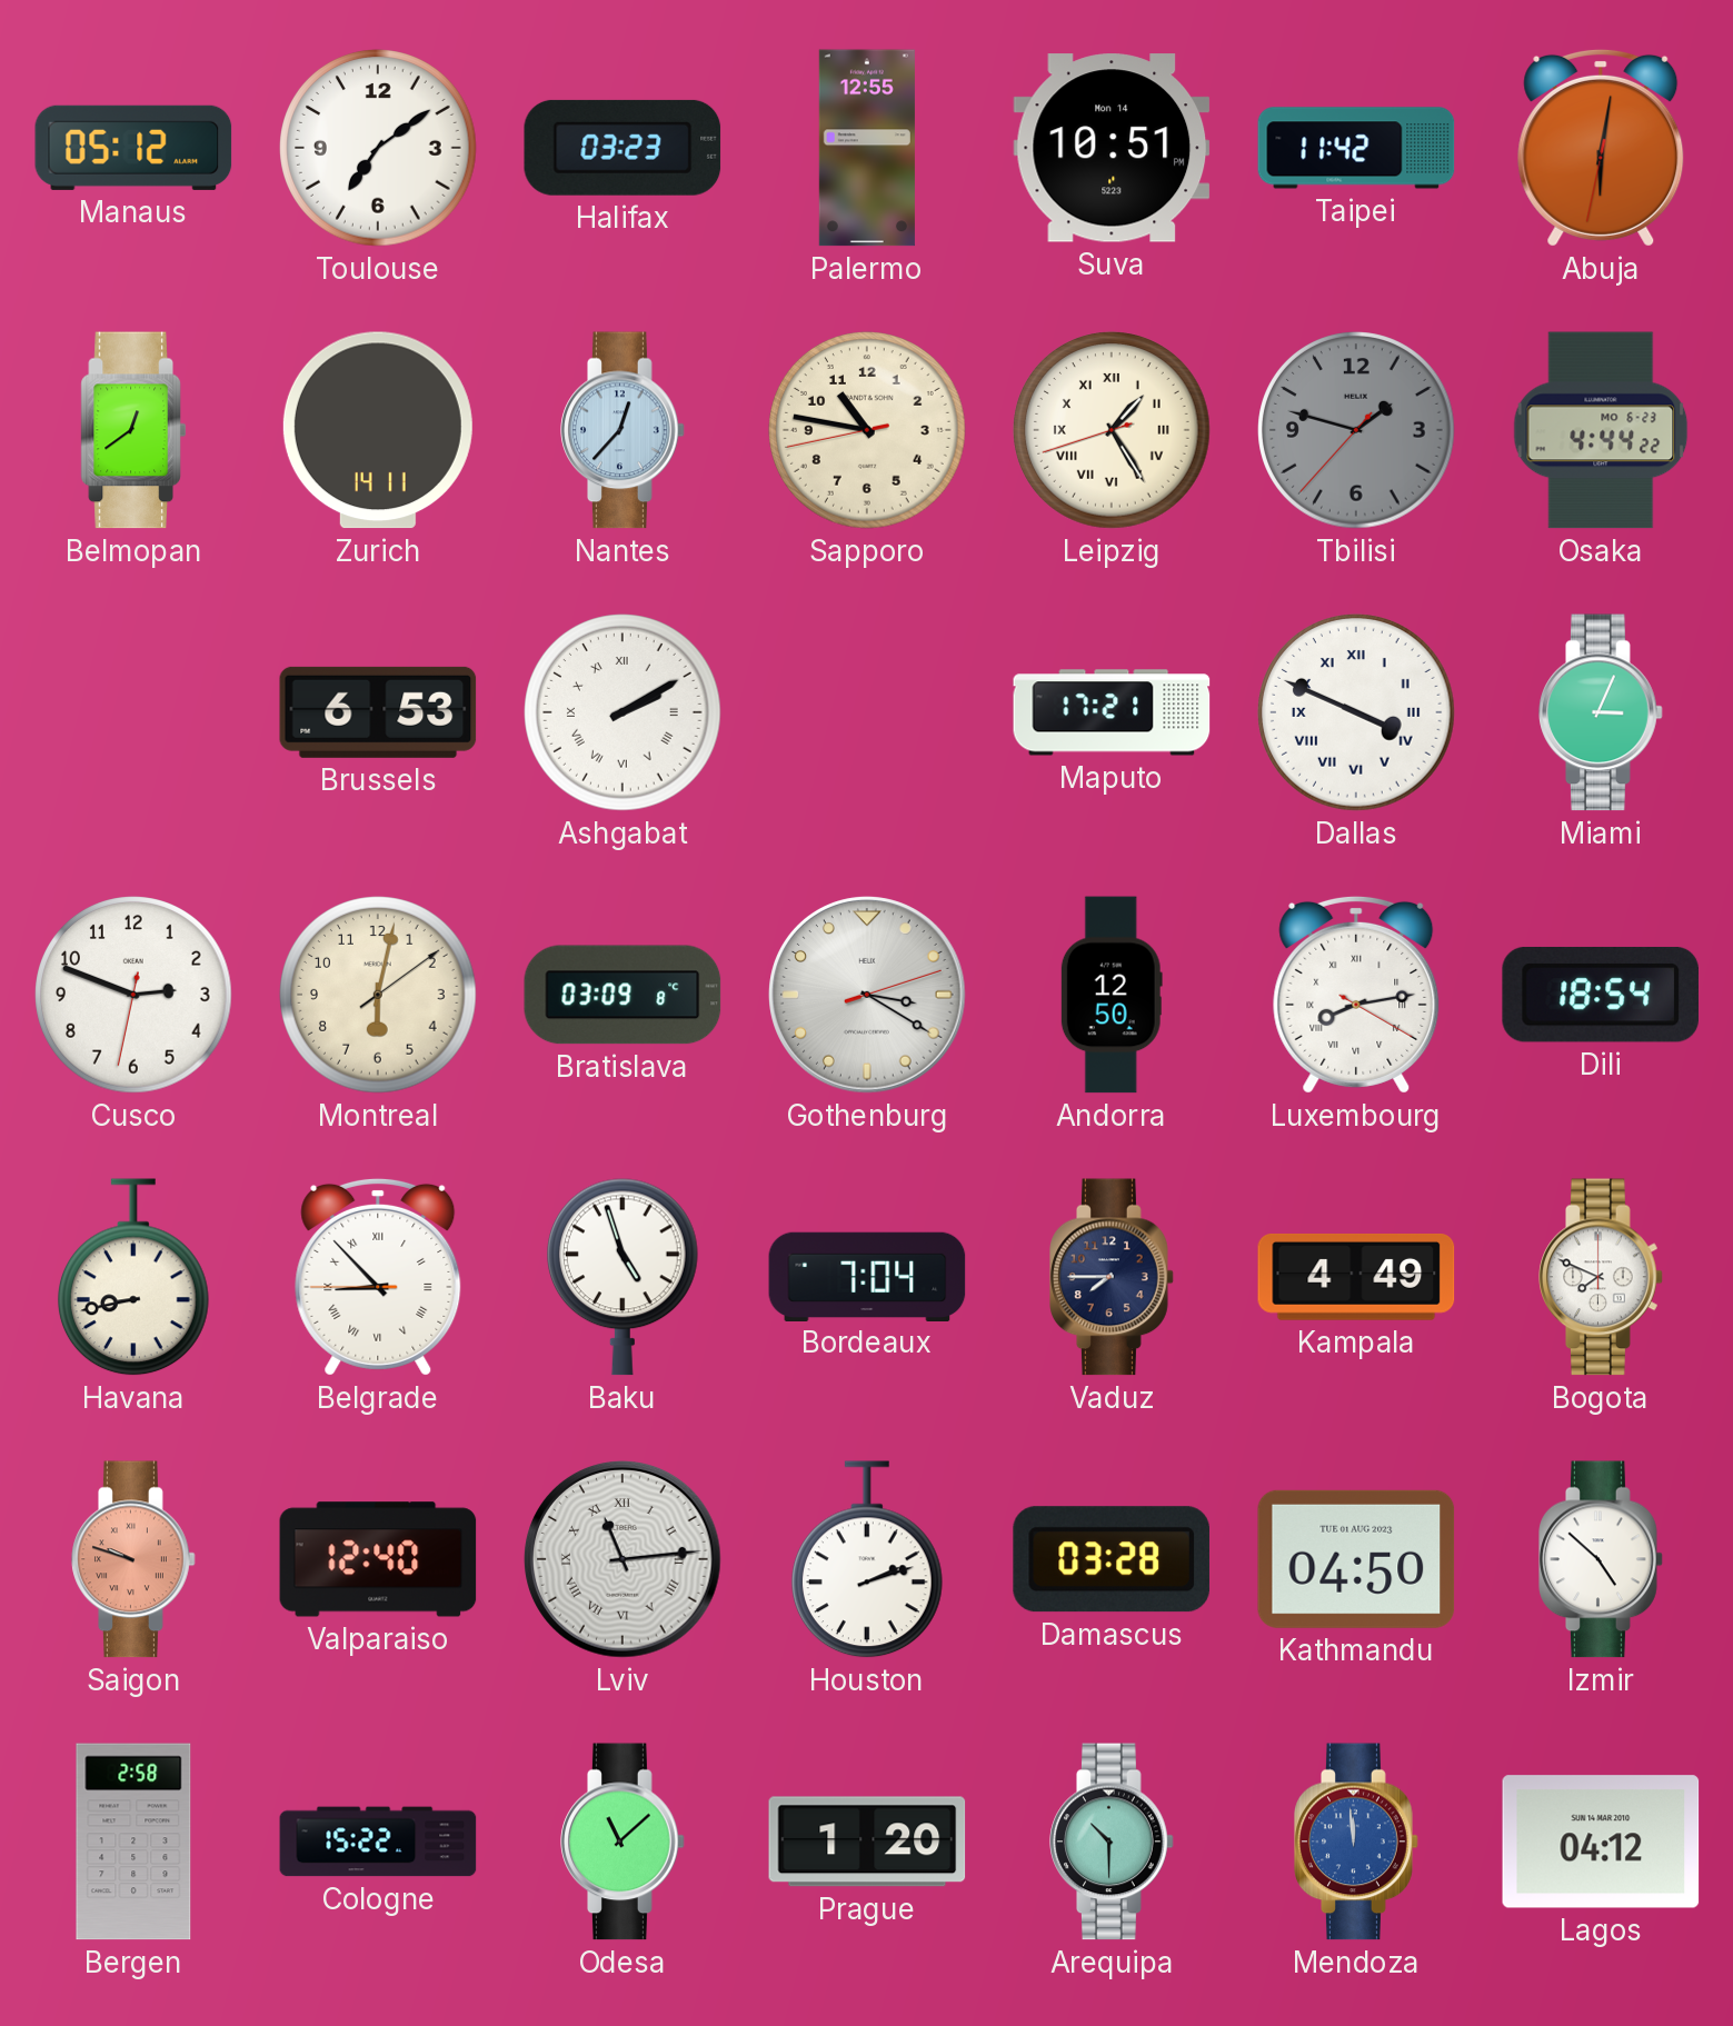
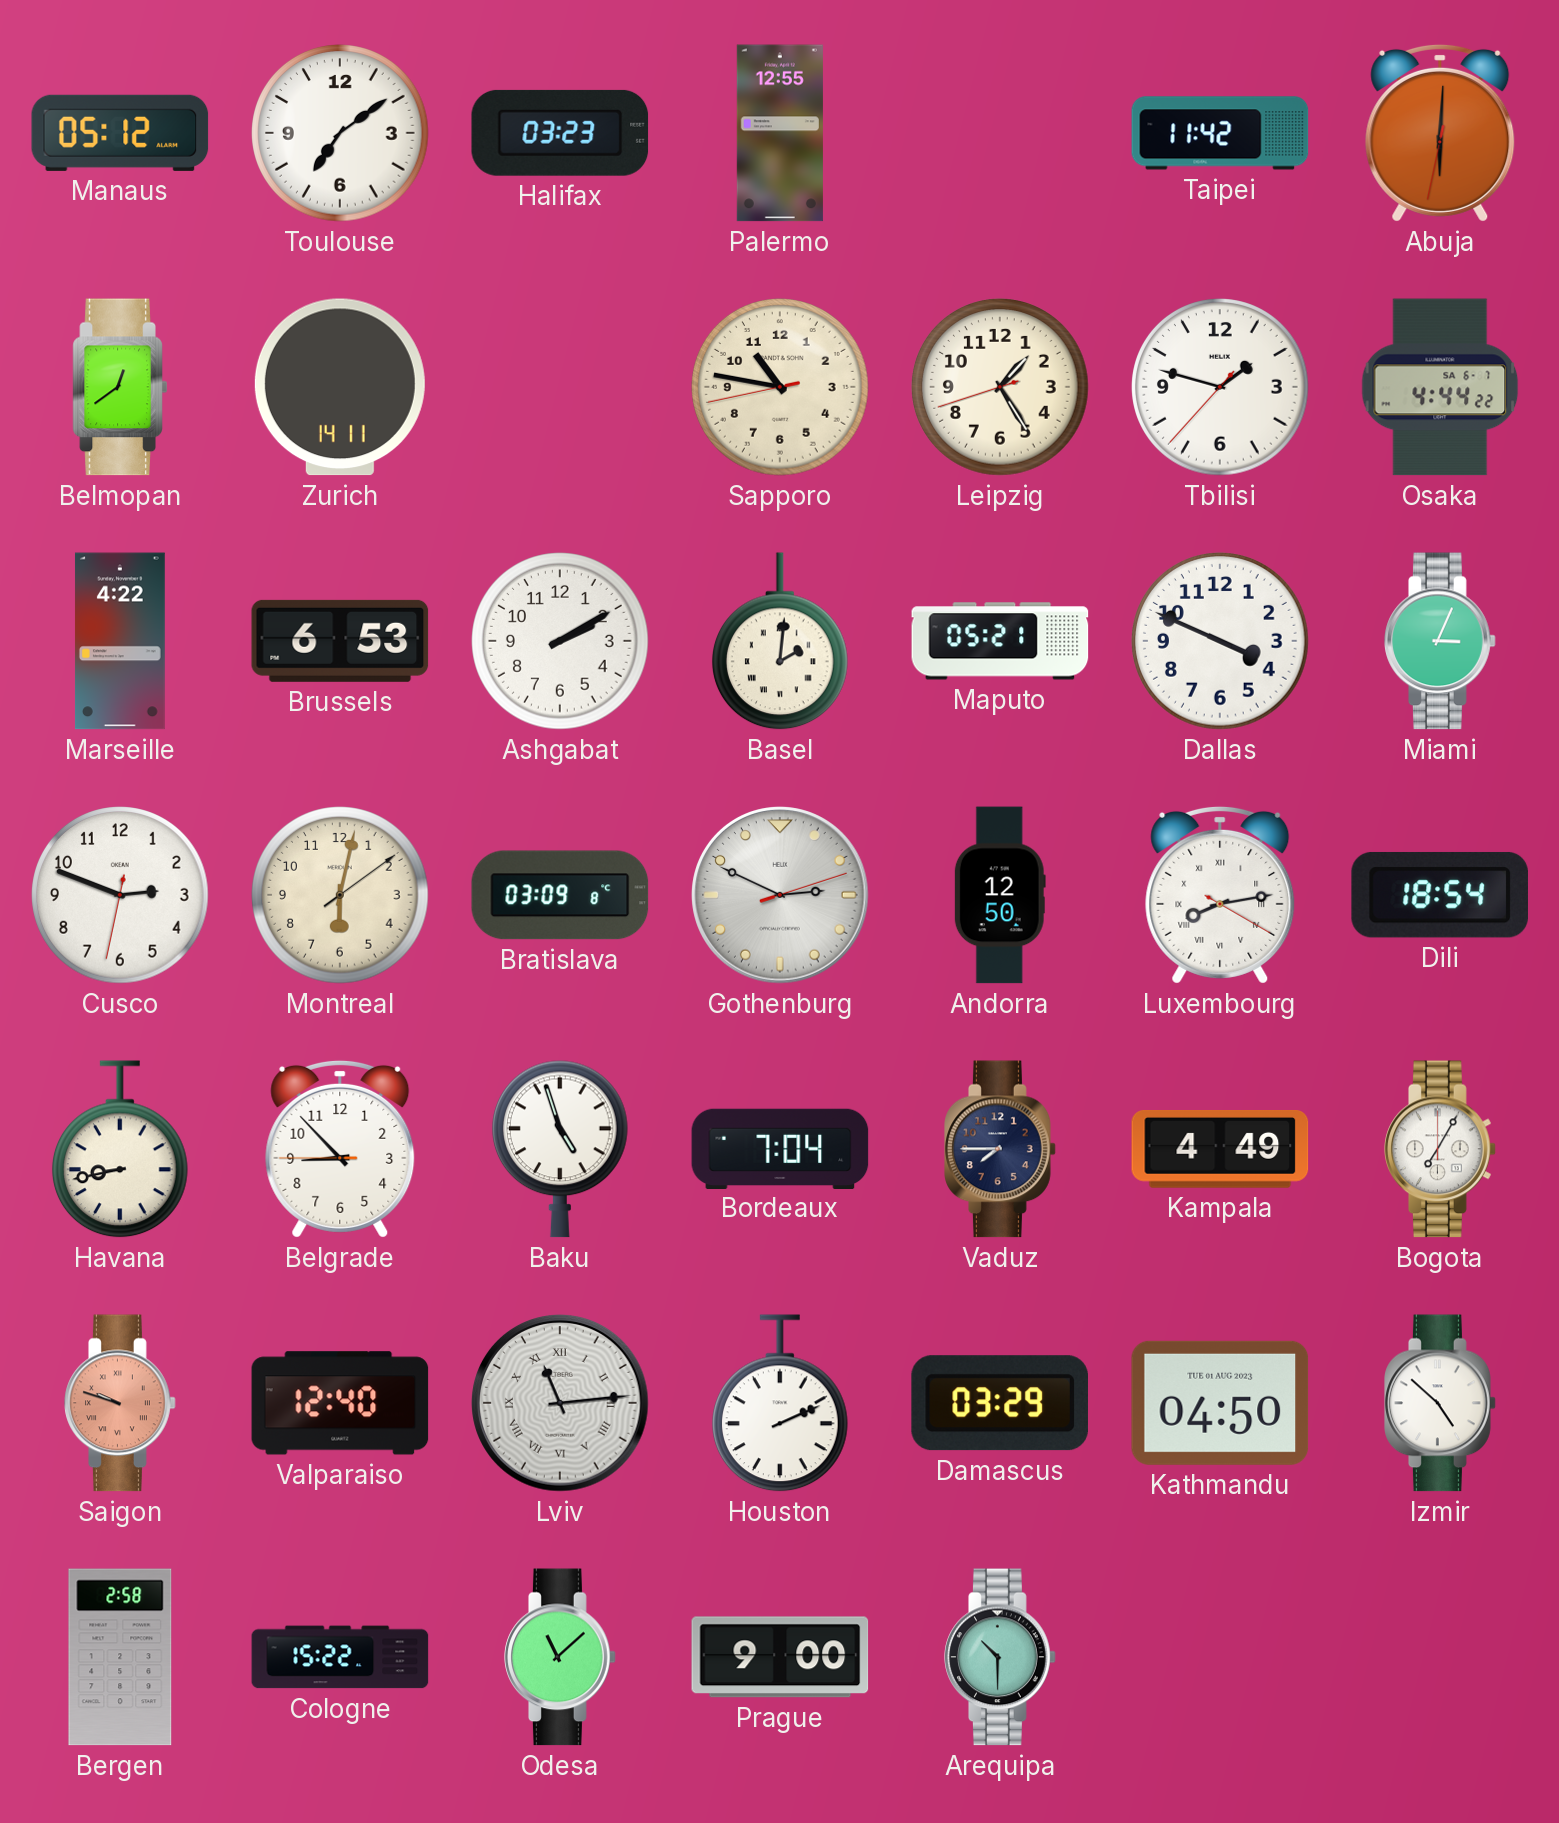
Suva: 10:51 -> none
Abuja: 6:01 -> 6:00
Nantes: 12:37 -> none
Leipzig numerals: Roman -> Arabic
Tbilisi dial: grey -> white
Osaka date: MO 6-23 -> SA 6-7
Marseille: none -> 4:22
Ashgabat numerals: Roman -> Arabic
Basel: none -> 2:01
Maputo: 17:21 -> 05:21
Dallas numerals: Roman -> Arabic
Gothenburg: 3:20 -> 2:49
Belgrade numerals: Roman -> Arabic
Bogota: 7:49 -> 7:05
Houston: 2:12 -> 2:11
Damascus: 03:28 -> 03:29
Prague: 1:20 -> 9:00
Mendoza: 11:59 -> none
Lagos: 04:12 -> none
